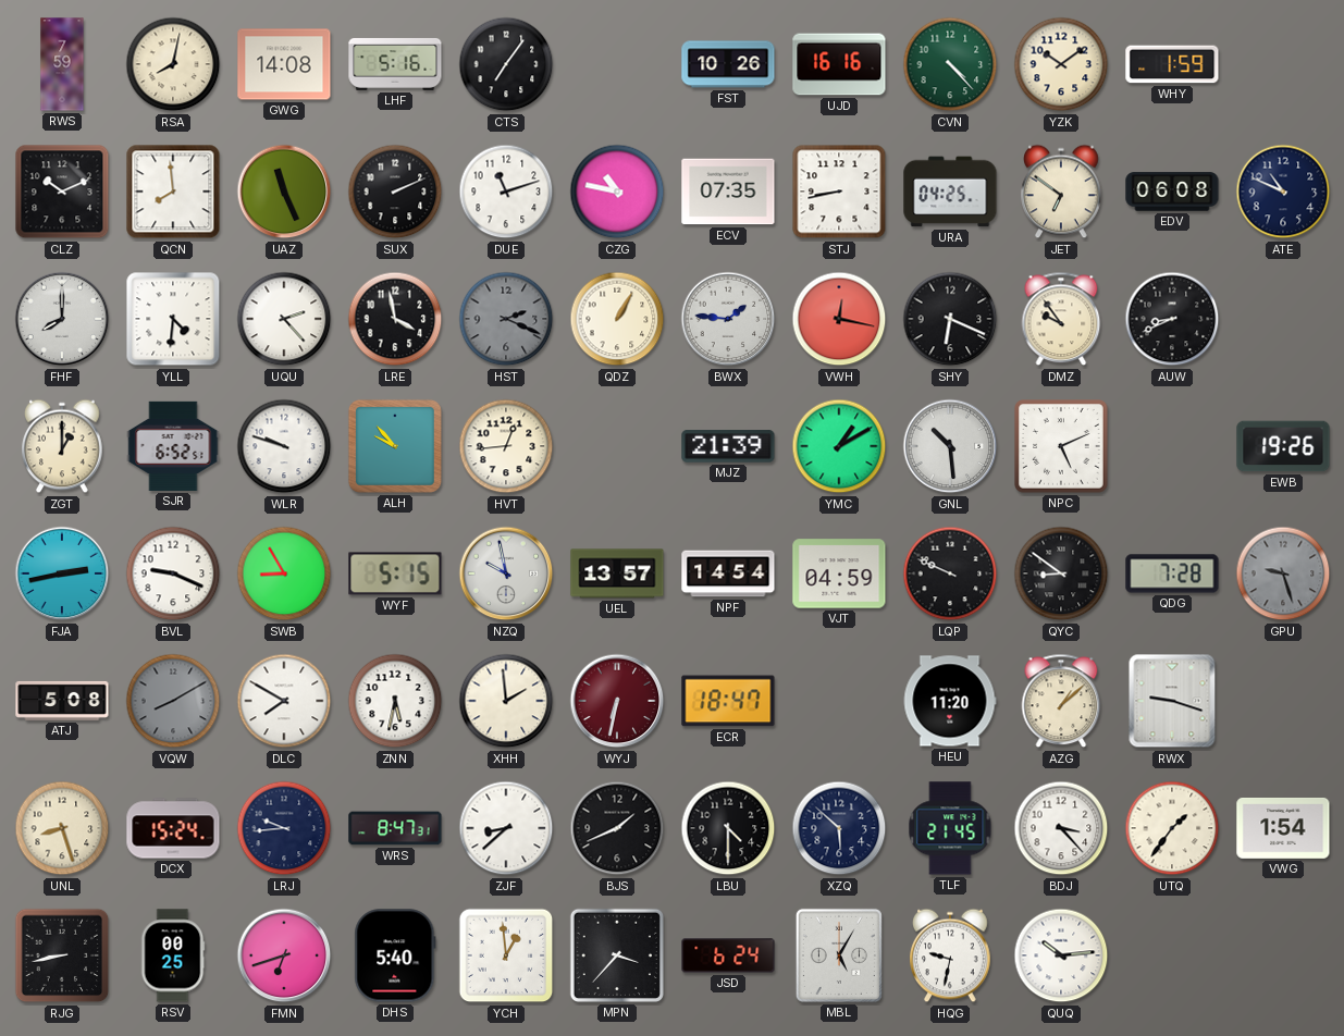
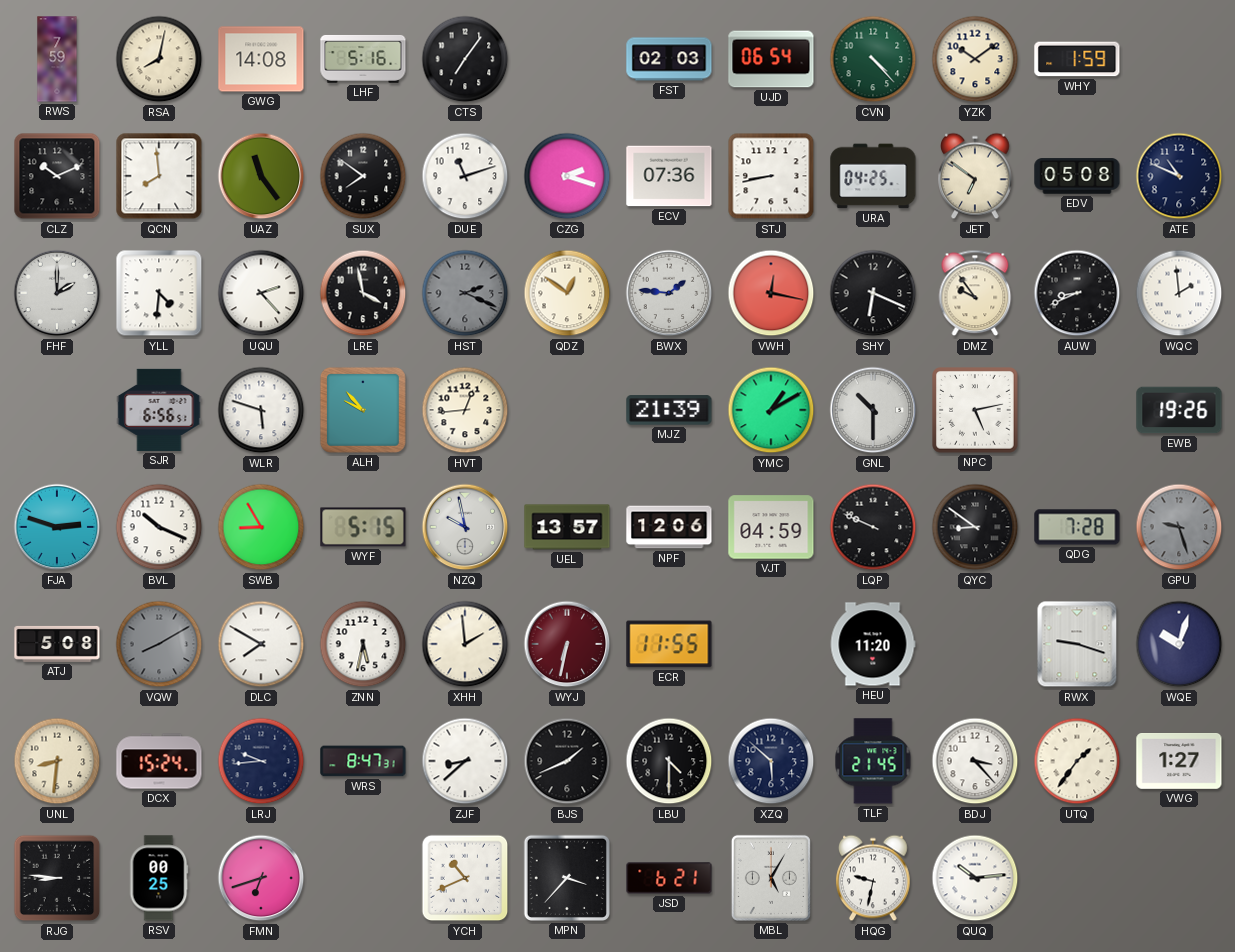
FST: 10:26 -> 02:03
UJD: 16:16 -> 06:54
UAZ: 11:26 -> 11:24
SUX: 2:11 -> 7:51
CZG: 10:47 -> 2:18
ECV: 07:35 -> 07:36
EDV: 06:08 -> 05:08
FHF: 8:00 -> 2:00
QDZ: 1:05 -> 12:51
WQC: none -> 1:59
ZGT: 1:00 -> none
SJR: 6:52 -> 6:56
WLR: 9:48 -> 5:48
GNL: 10:29 -> 10:30
NPC: 5:11 -> 5:13
FJA: 2:43 -> 2:48
BVL: 9:19 -> 10:19
NPF: 14:54 -> 12:06
ECR: 18:47 -> 11:55
AZG: 1:08 -> none
WQE: none -> 10:03
UNL: 8:27 -> 8:31
VWG: 1:54 -> 1:27
RJG: 8:43 -> 8:46
DHS: 5:40 -> none
YCH: 12:59 -> 10:41
JSD: 6:24 -> 6:21
